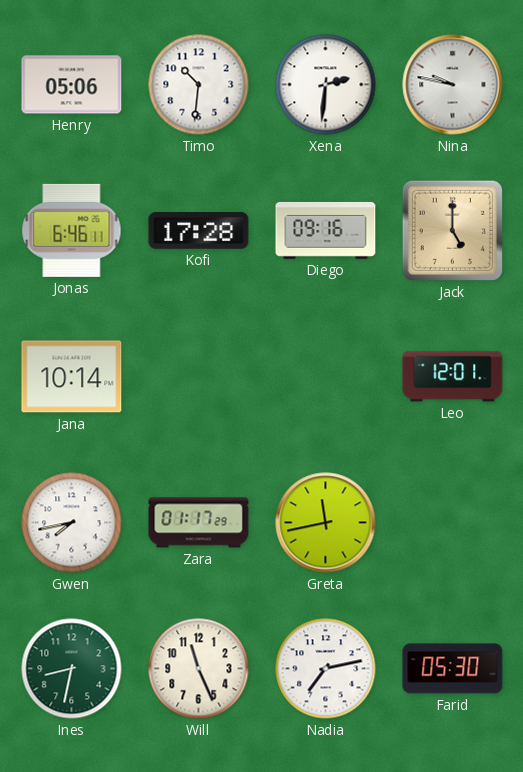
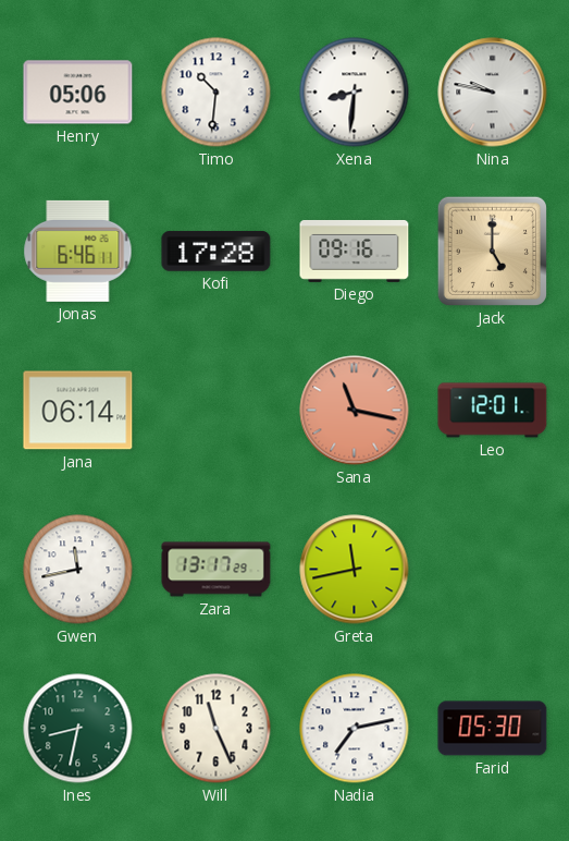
Xena: 2:31 -> 8:31
Jana: 10:14 -> 06:14
Sana: none -> 11:17
Gwen: 7:43 -> 11:43
Zara: 01:17 -> 13:17
